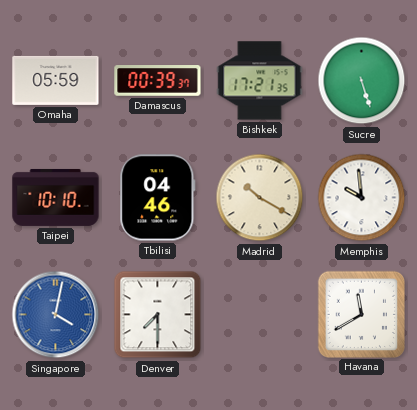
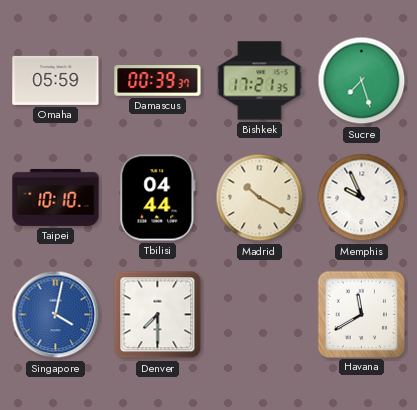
Sucre: 5:27 -> 7:27
Tbilisi: 04:46 -> 04:44
Memphis: 9:59 -> 9:56
